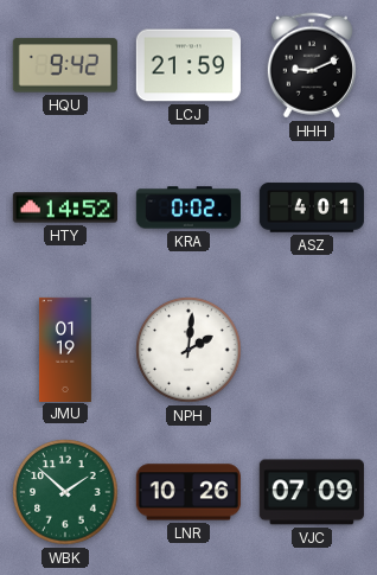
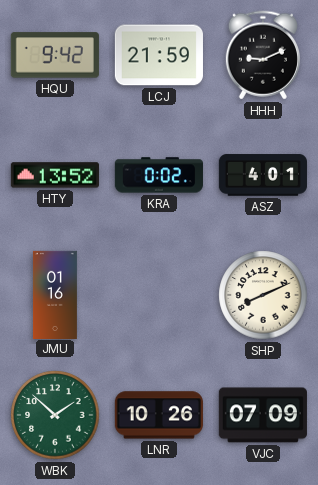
HTY: 14:52 -> 13:52
JMU: 01:19 -> 01:16
NPH: 2:01 -> none
SHP: none -> 8:11
